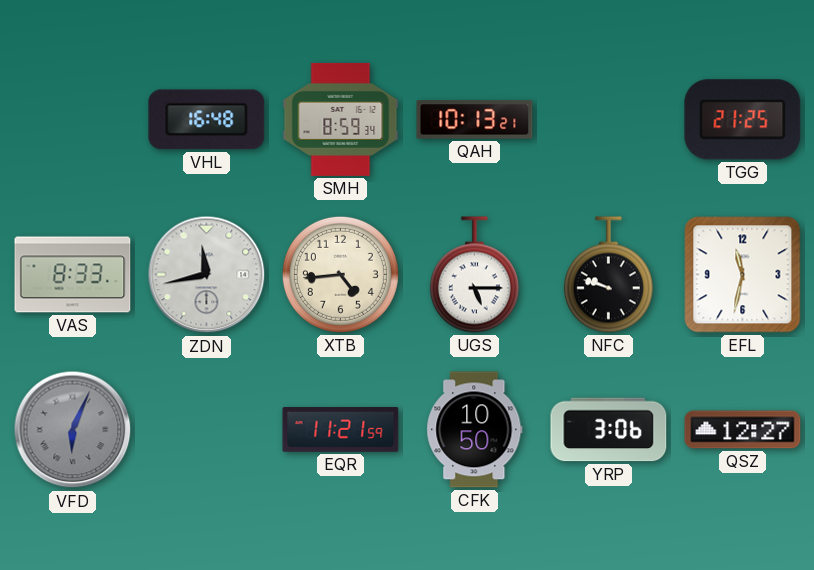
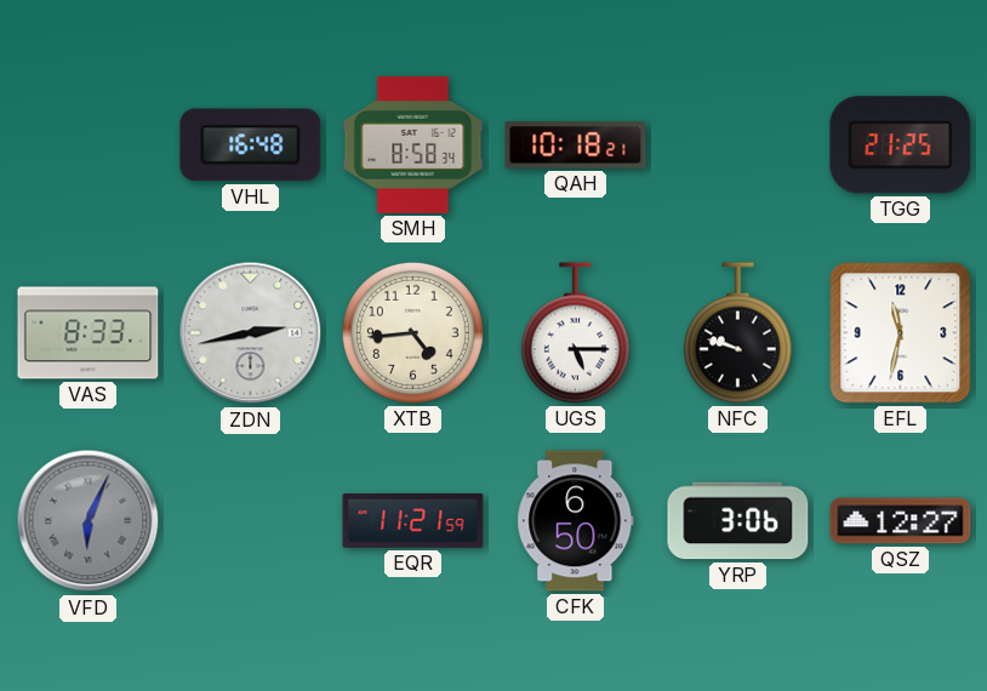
SMH: 8:59 -> 8:58
QAH: 10:13 -> 10:18
ZDN: 11:43 -> 2:43
CFK: 10:50 -> 6:50
